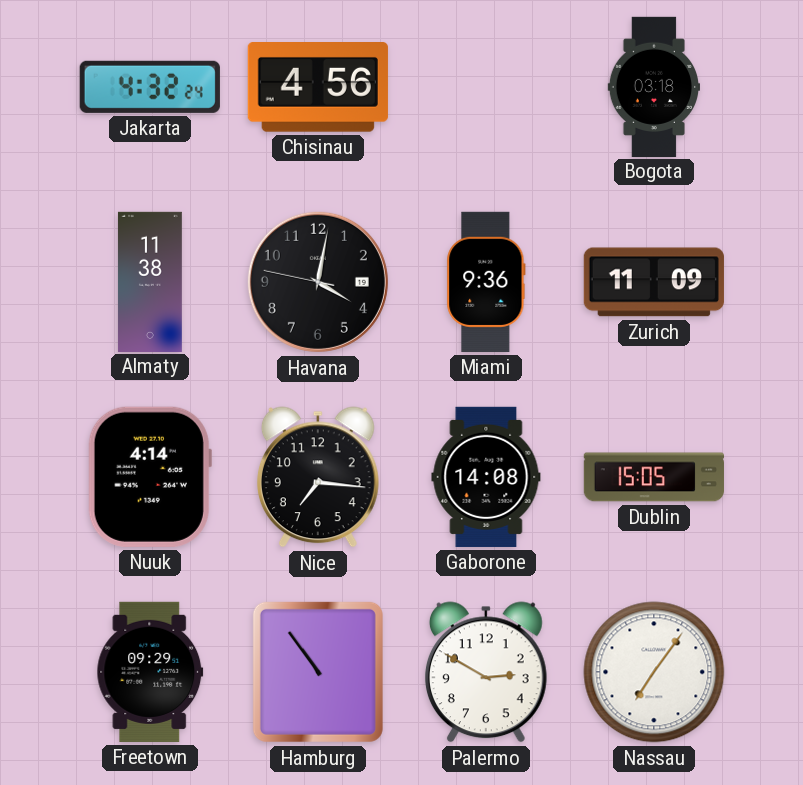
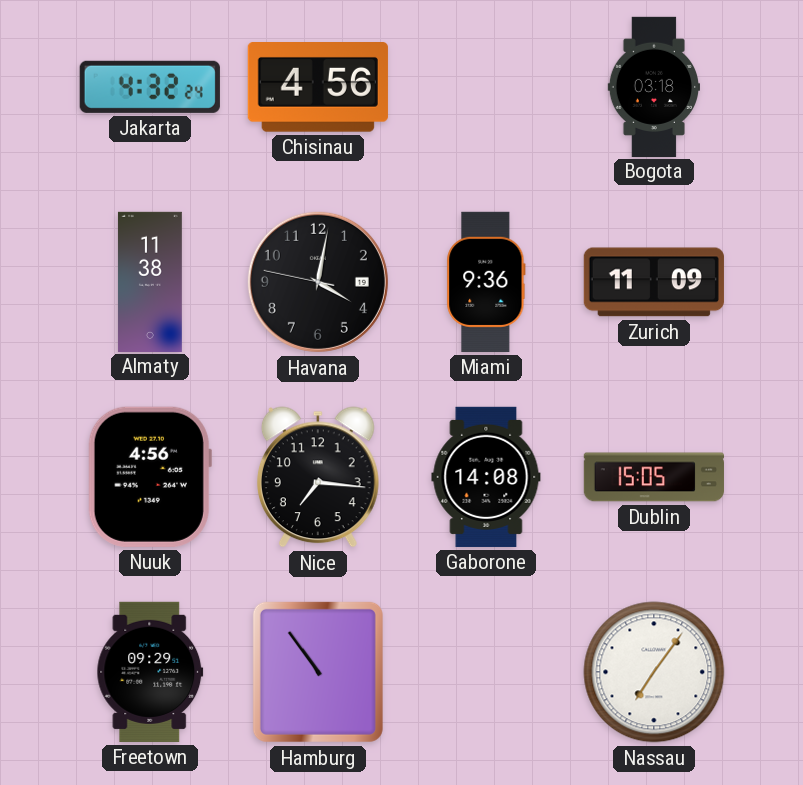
Nuuk: 4:14 -> 4:56
Palermo: 2:50 -> none
